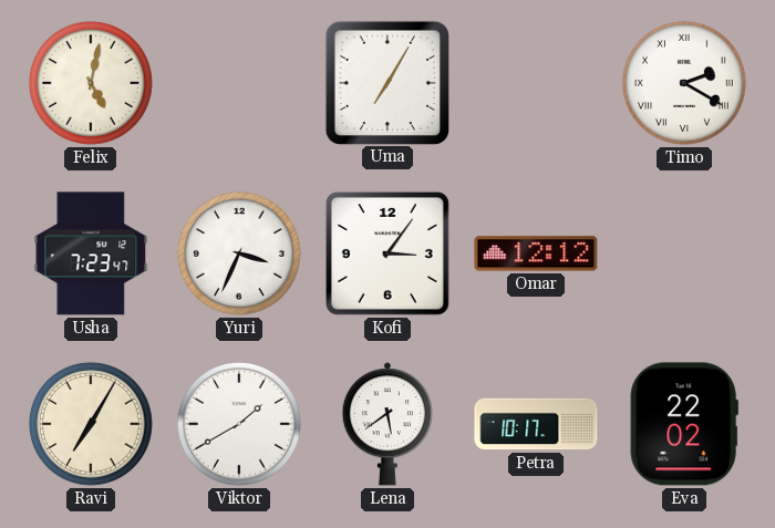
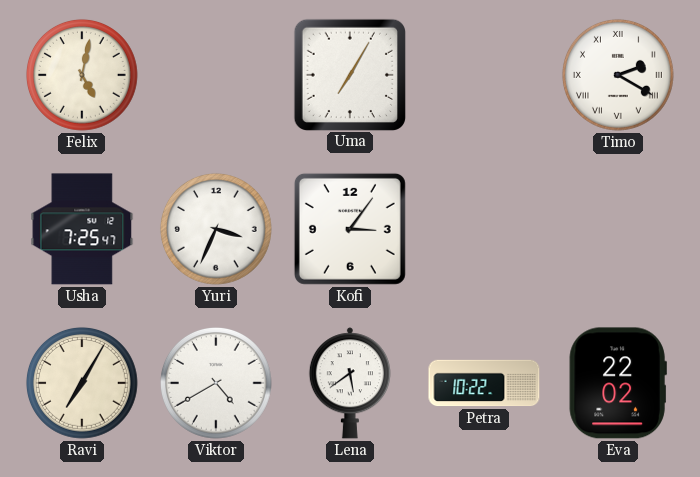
Usha: 7:23 -> 7:25
Omar: 12:12 -> none
Viktor: 1:40 -> 4:40
Petra: 10:17 -> 10:22
